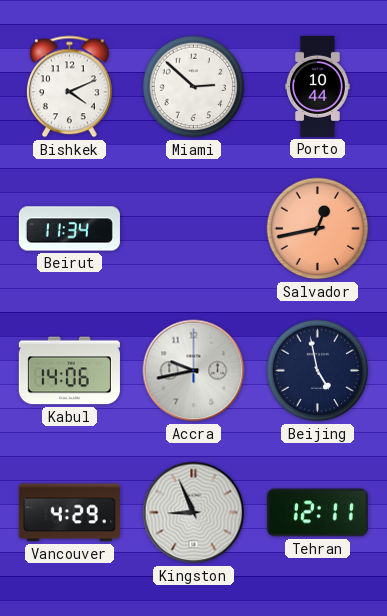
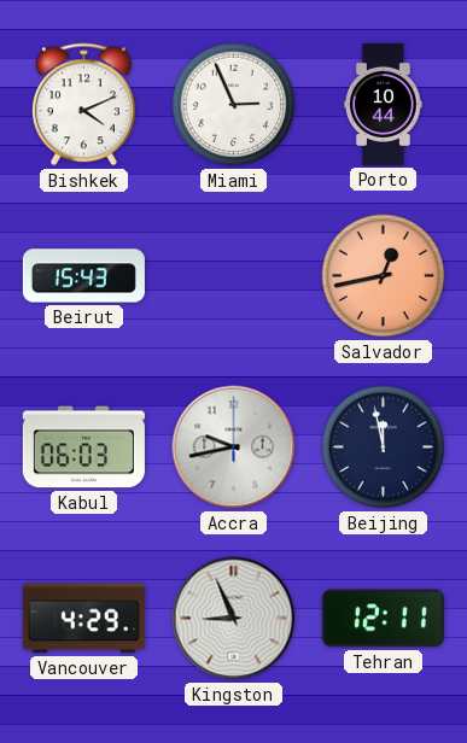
Miami: 2:52 -> 2:56
Beirut: 11:34 -> 15:43
Kabul: 14:06 -> 06:03
Beijing: 4:58 -> 11:58
